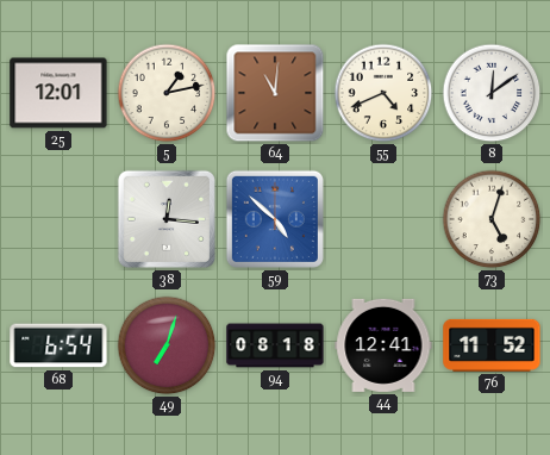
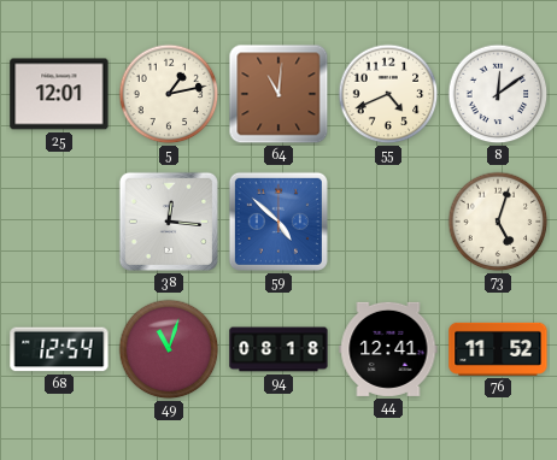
68: 6:54 -> 12:54
49: 7:03 -> 11:03
